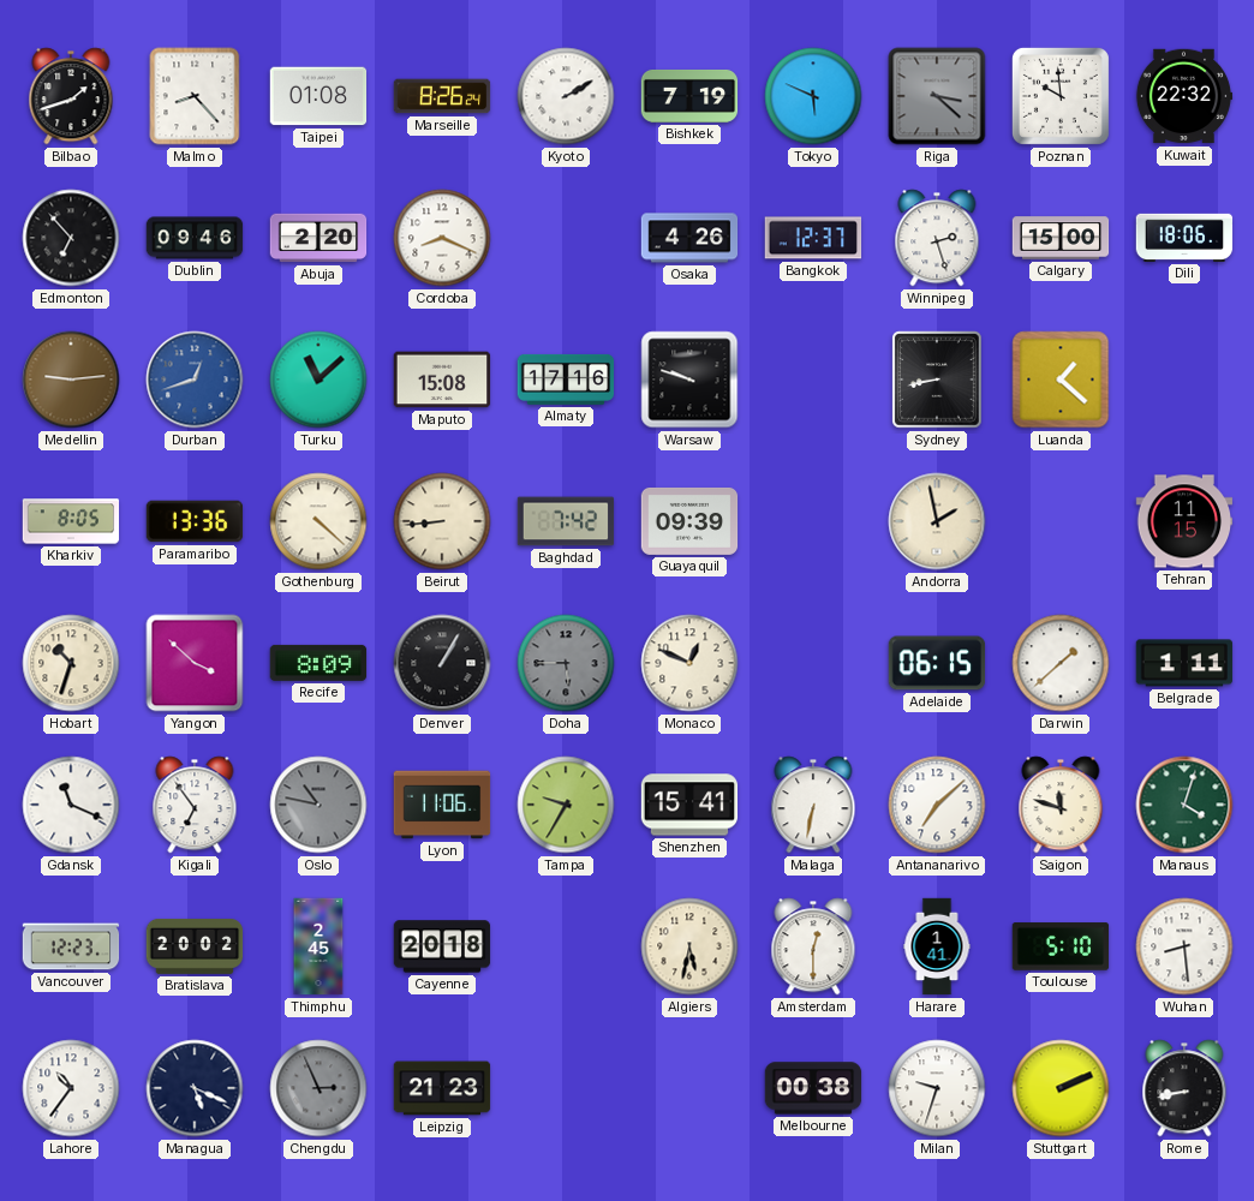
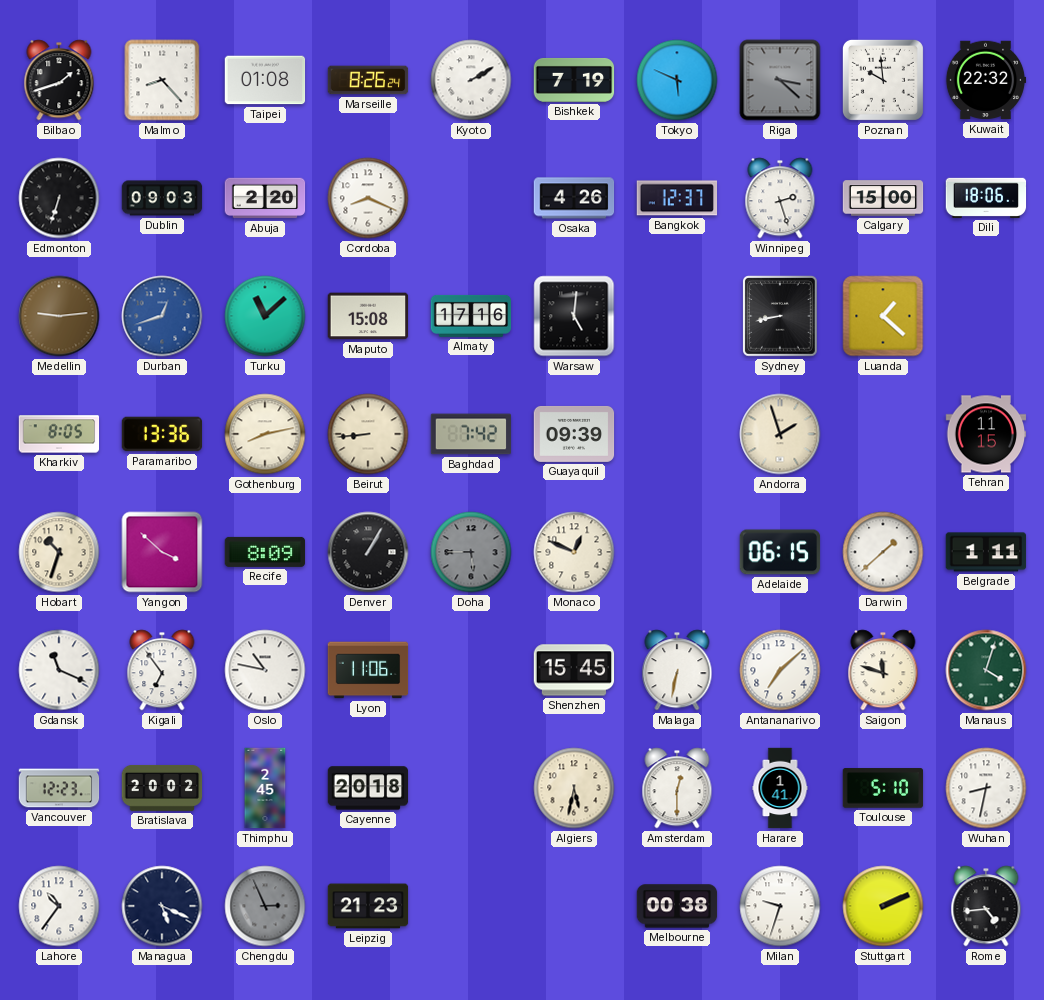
Edmonton: 6:53 -> 6:33
Dublin: 09:46 -> 09:03
Warsaw: 9:48 -> 5:01
Gothenburg: 4:22 -> 8:13
Andorra: 1:58 -> 1:57
Oslo dial: grey -> white
Tampa: 9:35 -> none
Shenzhen: 15:41 -> 15:45
Wuhan: 8:29 -> 8:32
Rome: 8:43 -> 4:44
